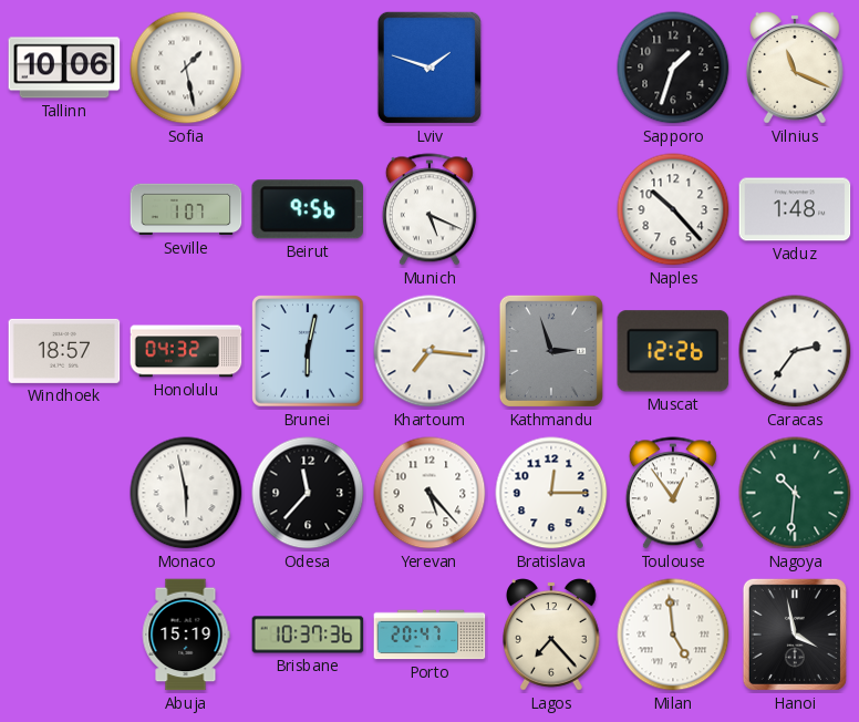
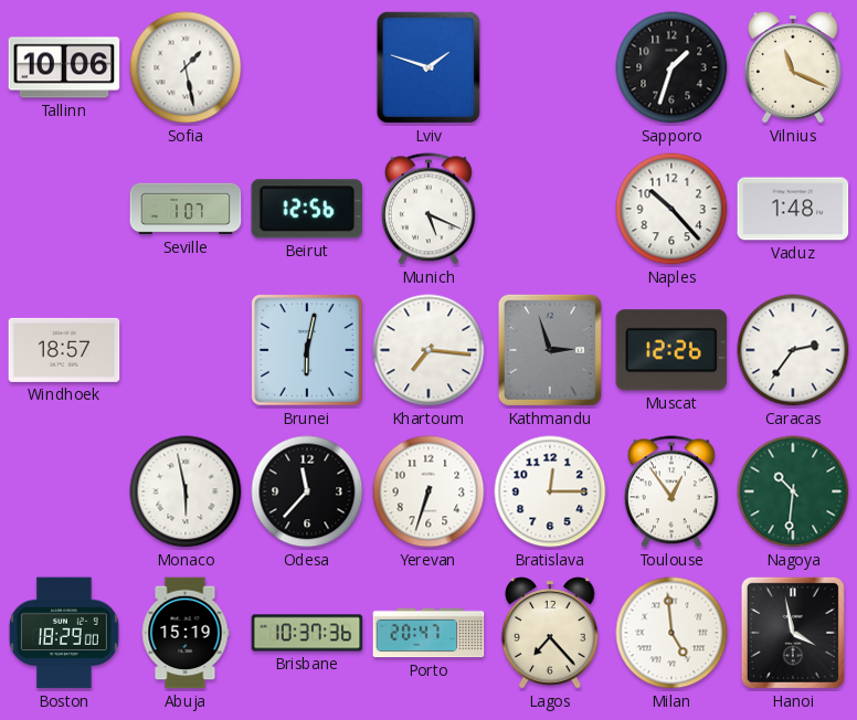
Beirut: 9:56 -> 12:56
Honolulu: 04:32 -> none
Yerevan: 5:23 -> 6:33
Boston: none -> 18:29
